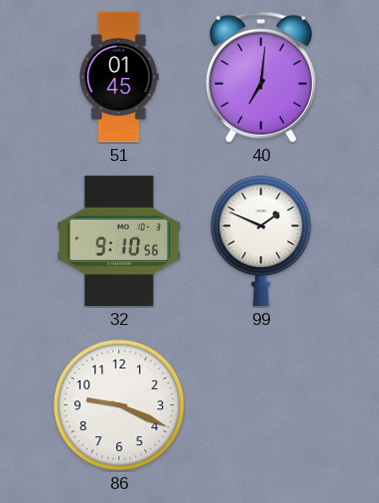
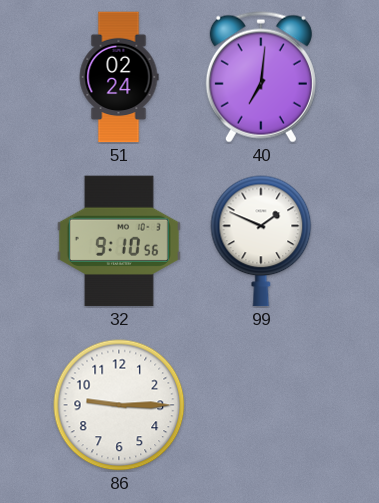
51: 01:45 -> 02:24
86: 9:19 -> 9:15
